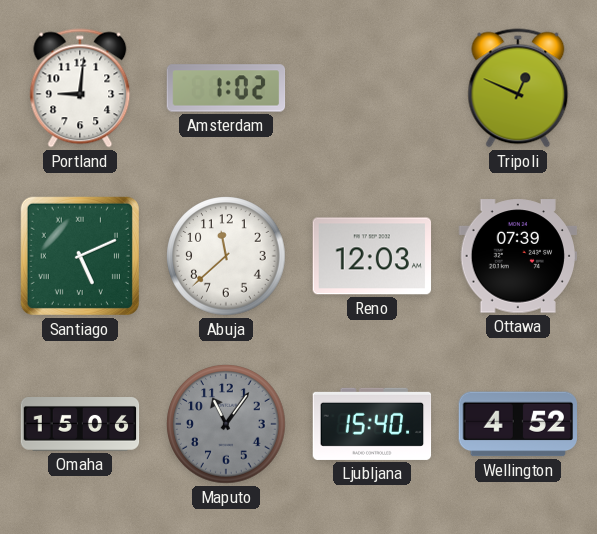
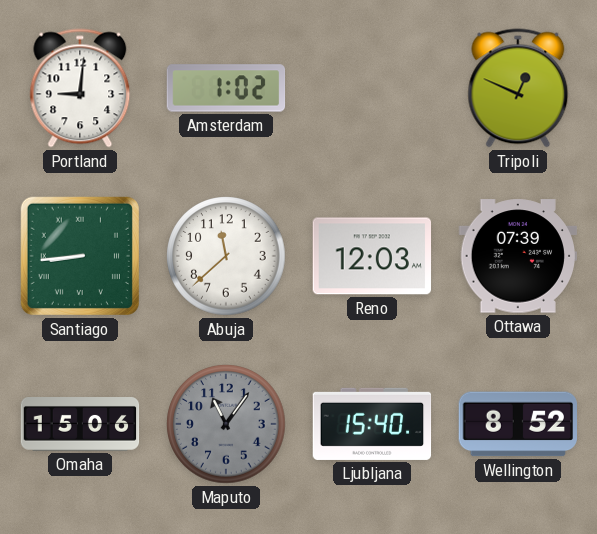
Santiago: 5:11 -> 8:44
Wellington: 4:52 -> 8:52
